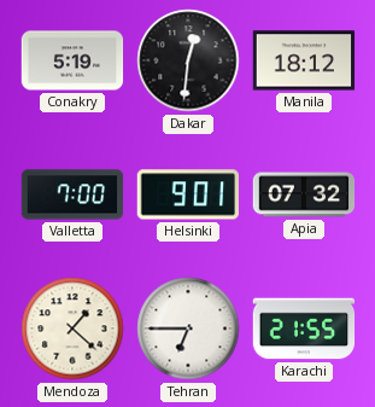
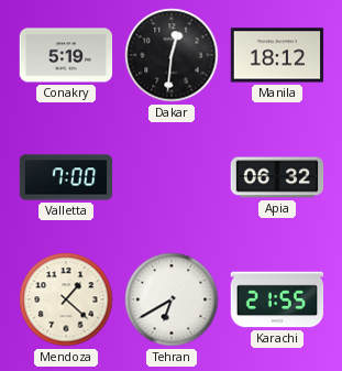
Helsinki: 9:01 -> none
Apia: 07:32 -> 06:32
Tehran: 6:45 -> 6:40
